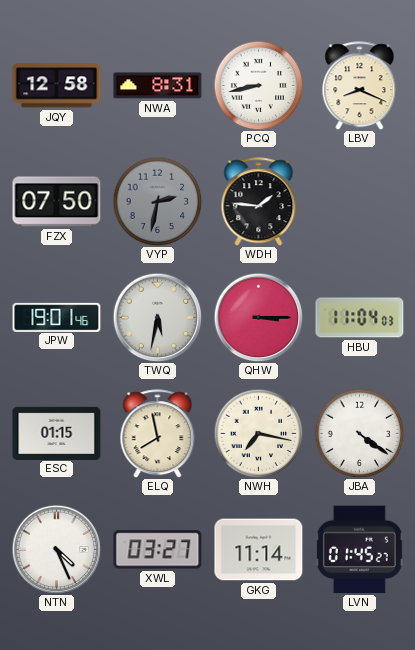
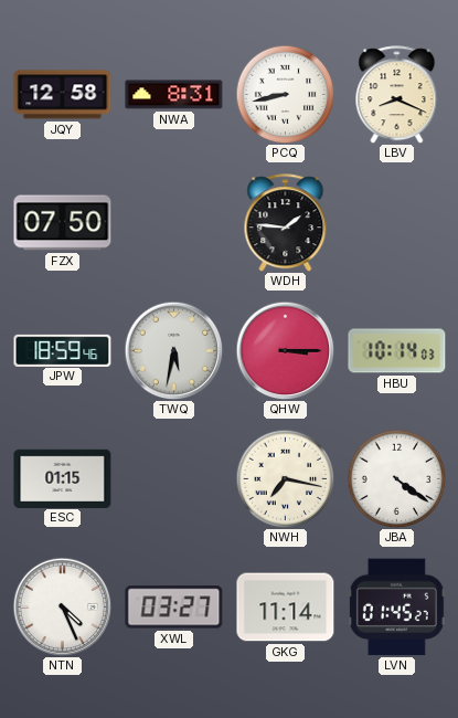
VYP: 2:32 -> none
JPW: 19:01 -> 18:59
HBU: 11:04 -> 10:14
ELQ: 7:58 -> none
